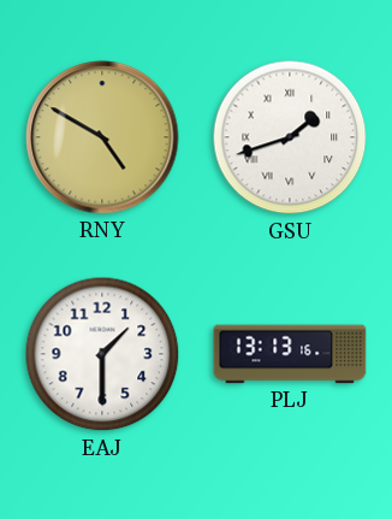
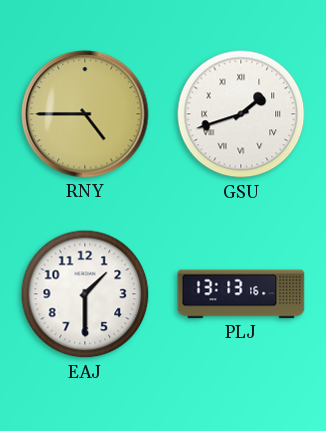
RNY: 4:50 -> 4:45
